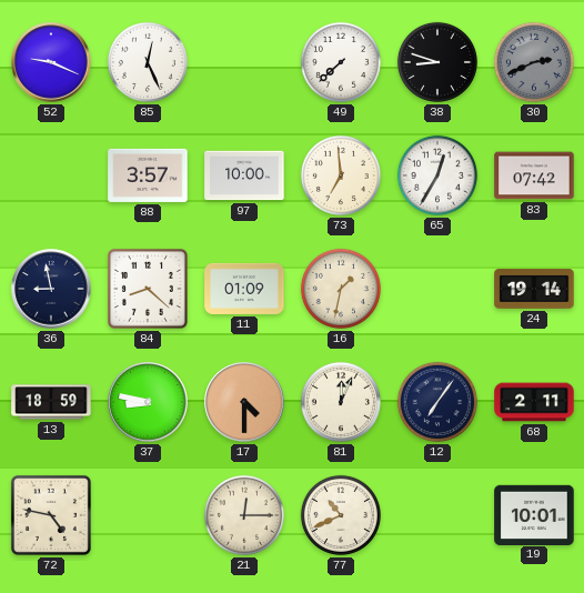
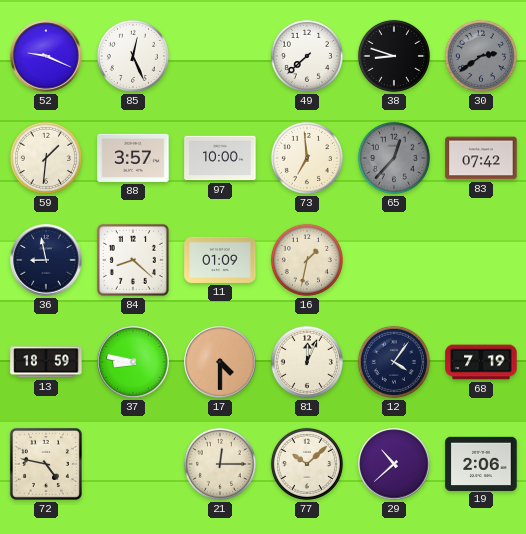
30: 2:41 -> 2:39
59: none -> 1:31
65: 12:35 -> 12:37
65 dial: white -> grey
24: 19:14 -> none
12: 7:06 -> 4:06
68: 2:11 -> 7:19
77: 10:41 -> 10:08
29: none -> 10:38
19: 10:01 -> 2:06
